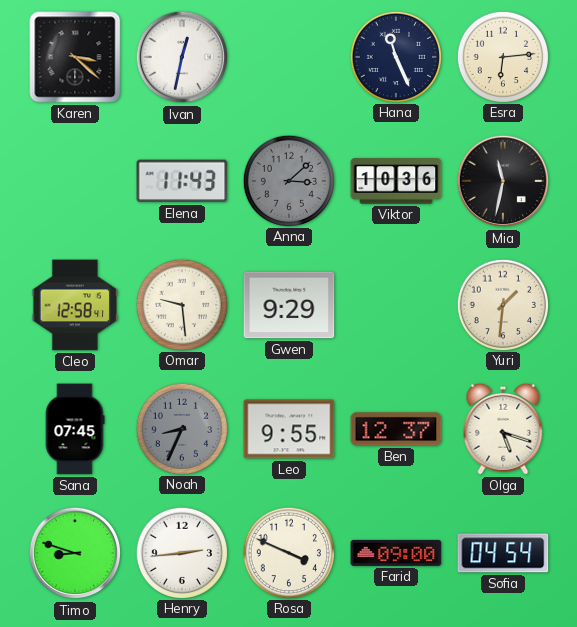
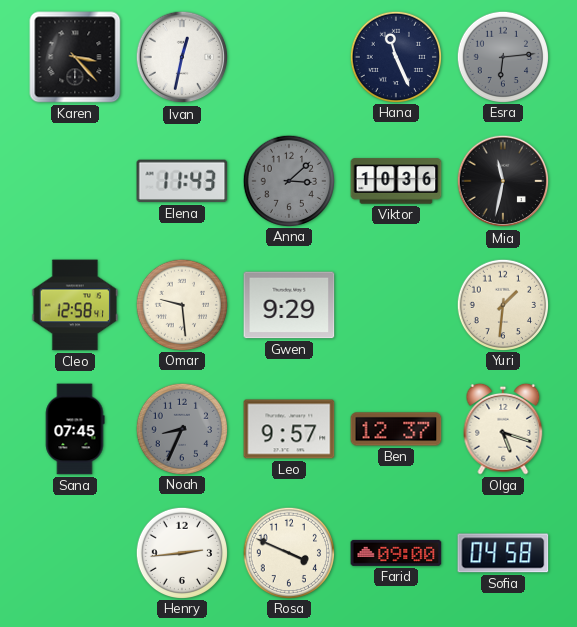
Karen: 3:22 -> 3:23
Esra dial: cream -> grey
Leo: 9:55 -> 9:57
Timo: 8:48 -> none
Sofia: 04:54 -> 04:58
